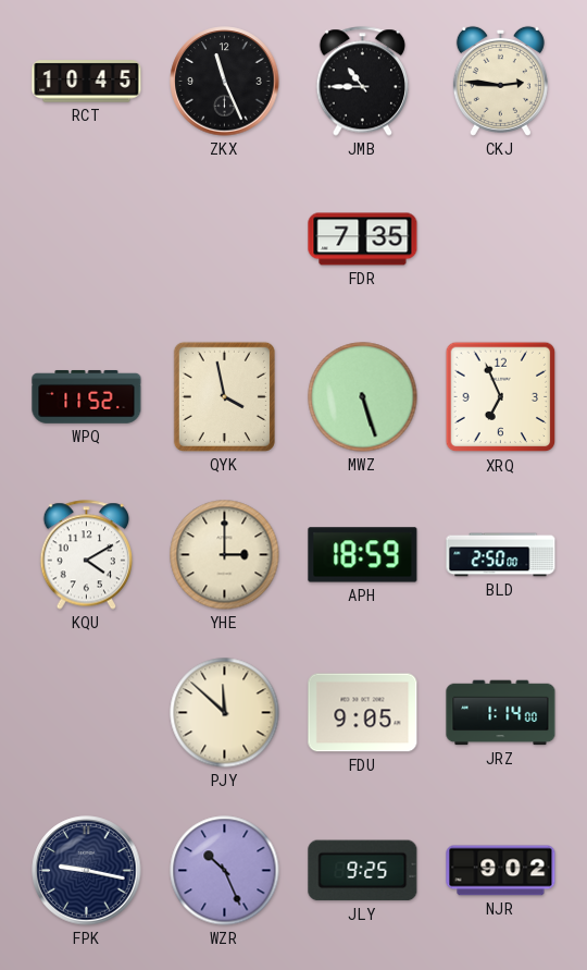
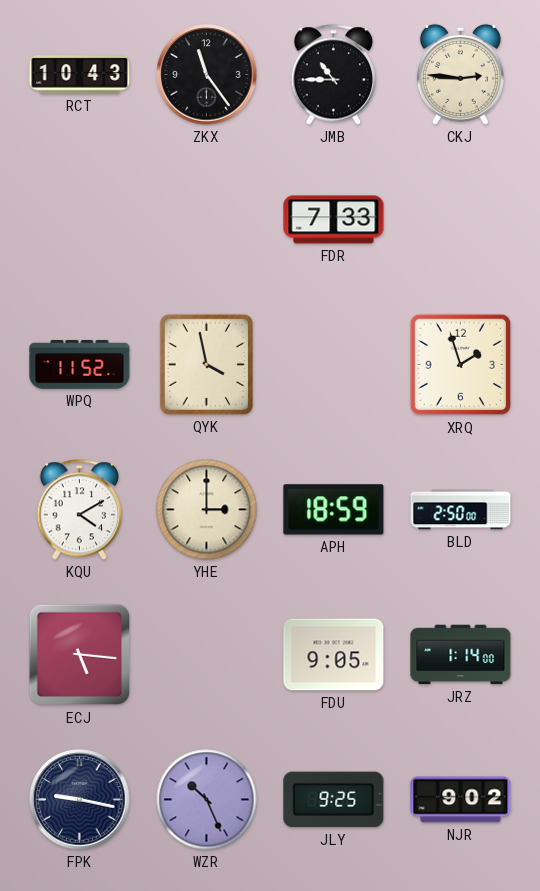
RCT: 10:45 -> 10:43
ZKX: 11:26 -> 11:24
FDR: 7:35 -> 7:33
MWZ: 5:27 -> none
XRQ: 6:56 -> 1:57
ECJ: none -> 5:16
PJY: 11:52 -> none
